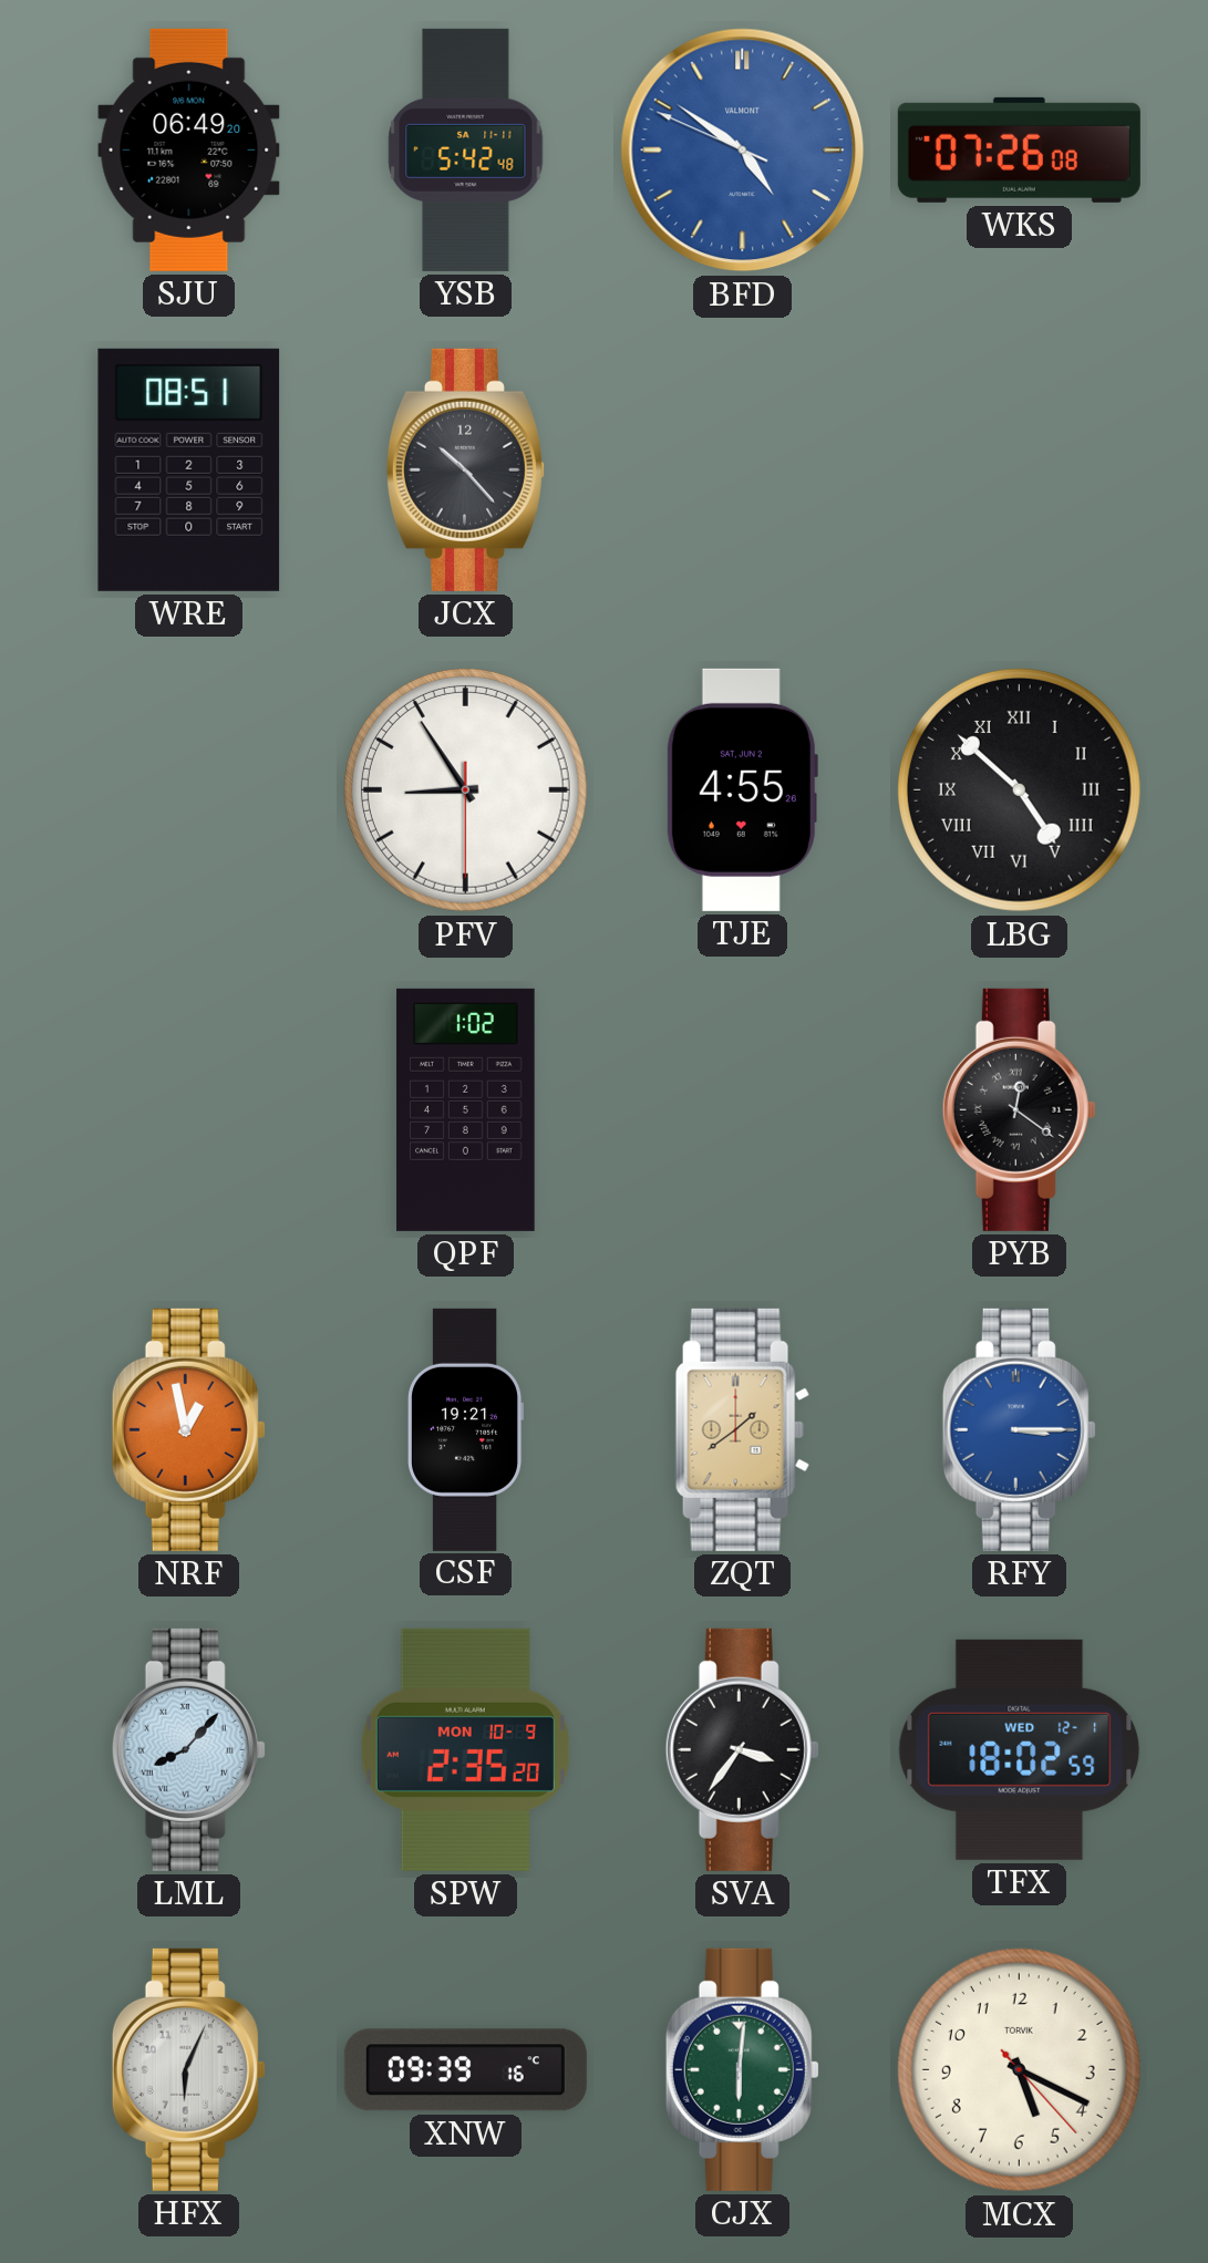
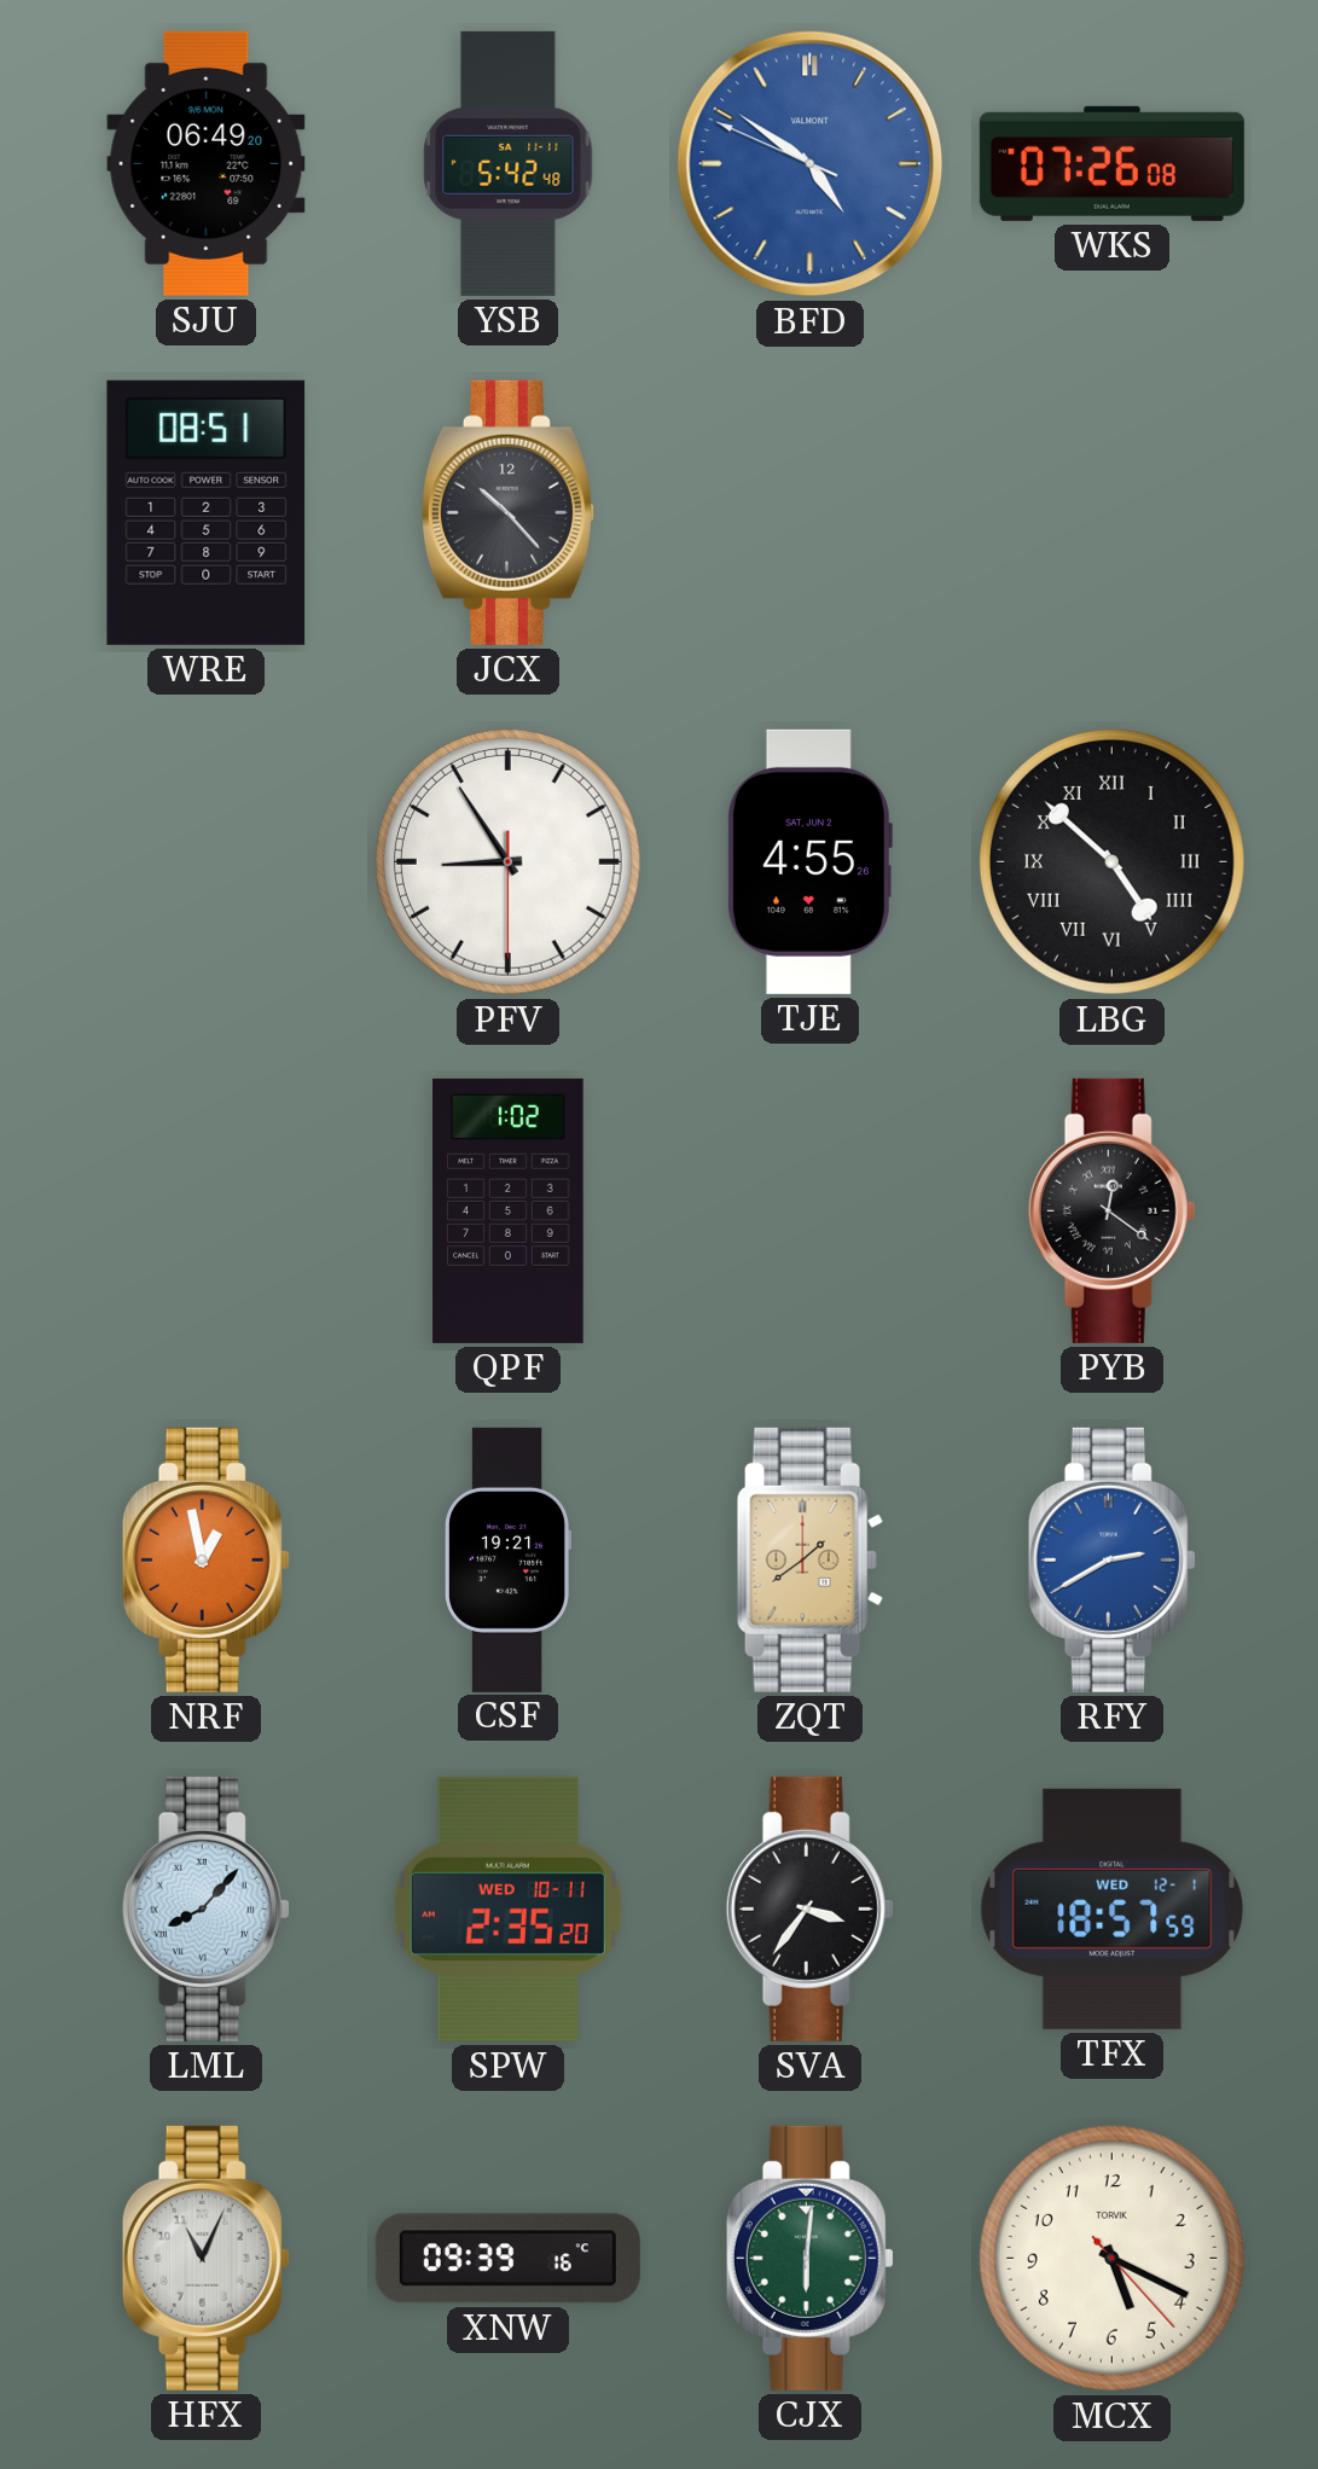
RFY: 3:15 -> 2:40
SPW date: MON 10-9 -> WED 10-11
TFX: 18:02 -> 18:57
HFX: 6:04 -> 11:04
